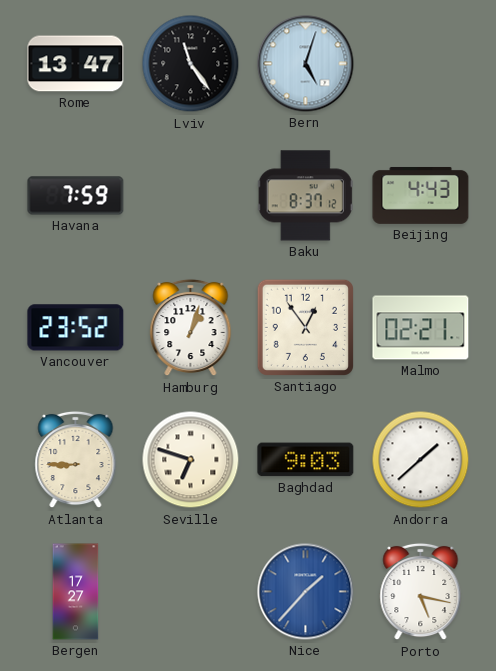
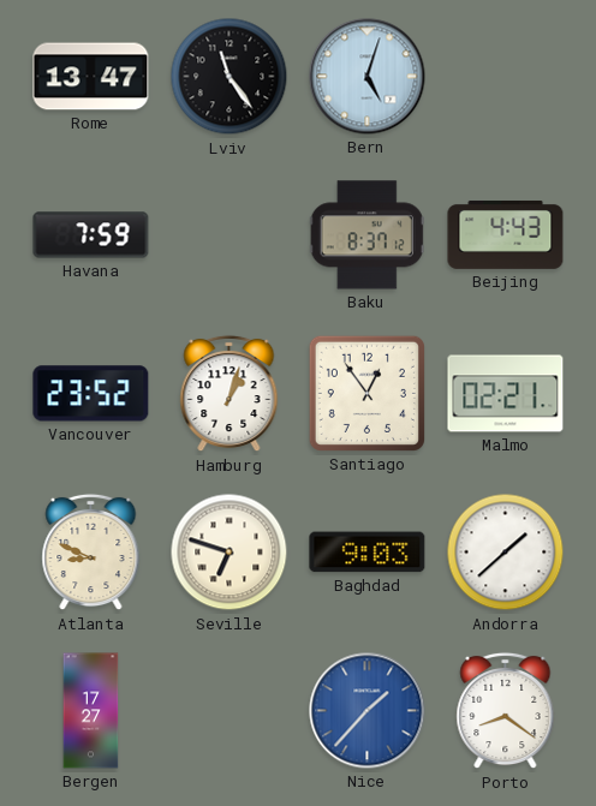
Atlanta: 8:45 -> 8:49
Porto: 5:17 -> 8:21
